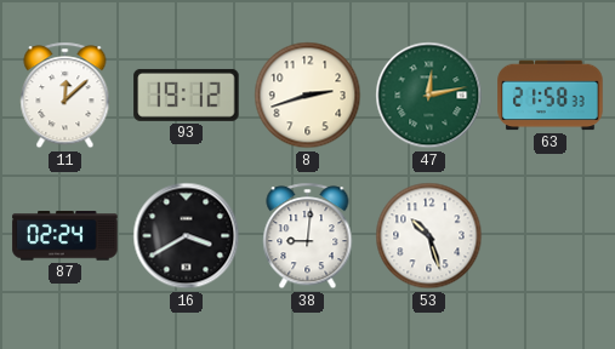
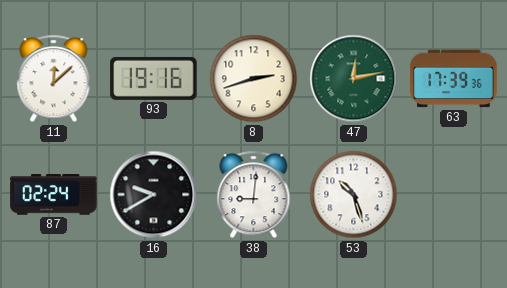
93: 19:12 -> 19:16
63: 21:58 -> 17:39
16: 3:40 -> 9:40
